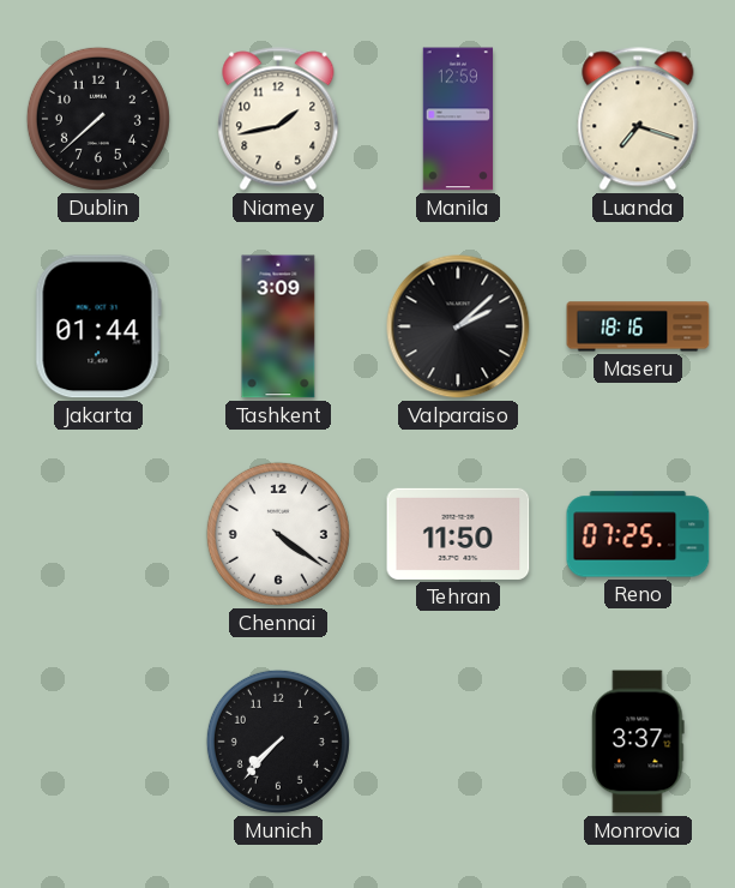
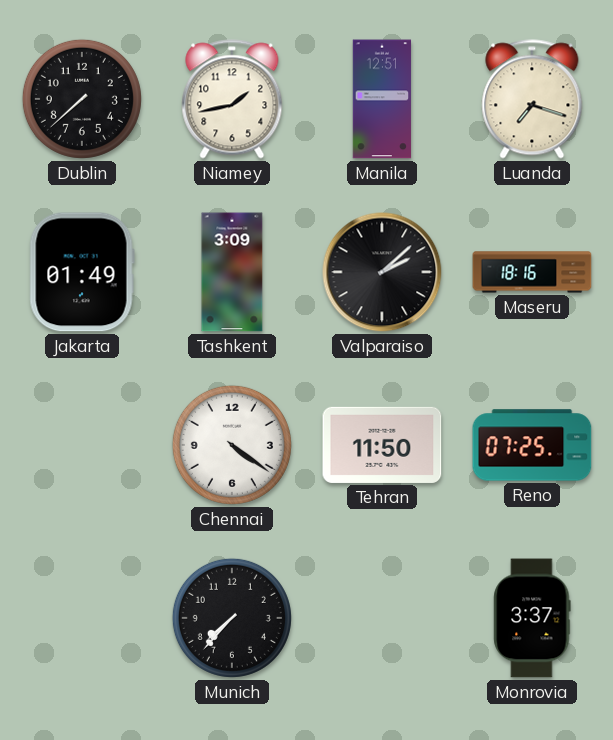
Manila: 12:59 -> 12:51
Jakarta: 01:44 -> 01:49
